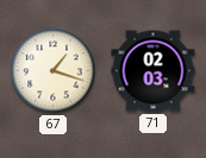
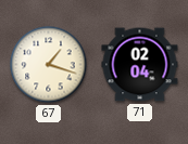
71: 02:03 -> 02:04
